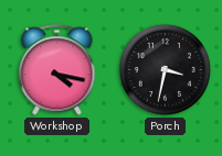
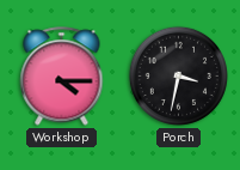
Workshop: 4:17 -> 4:15
